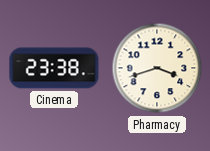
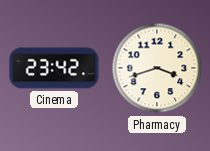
Cinema: 23:38 -> 23:42
